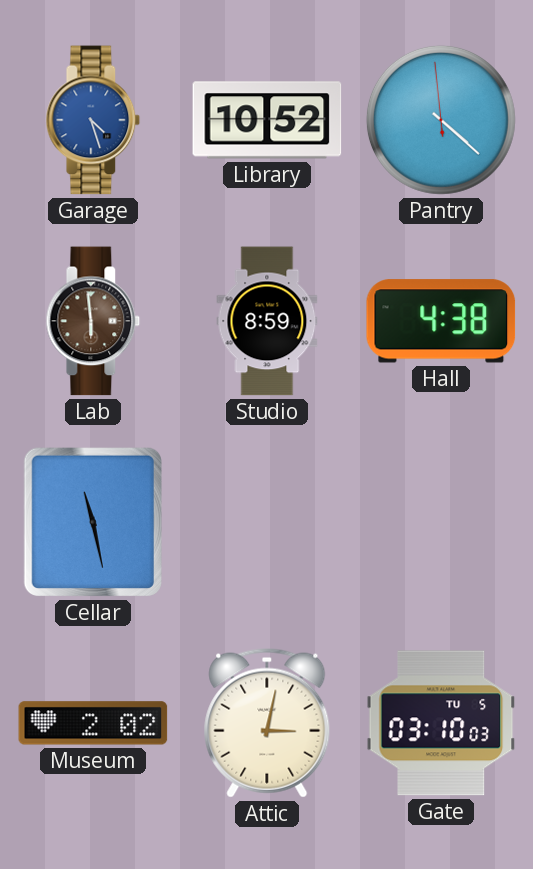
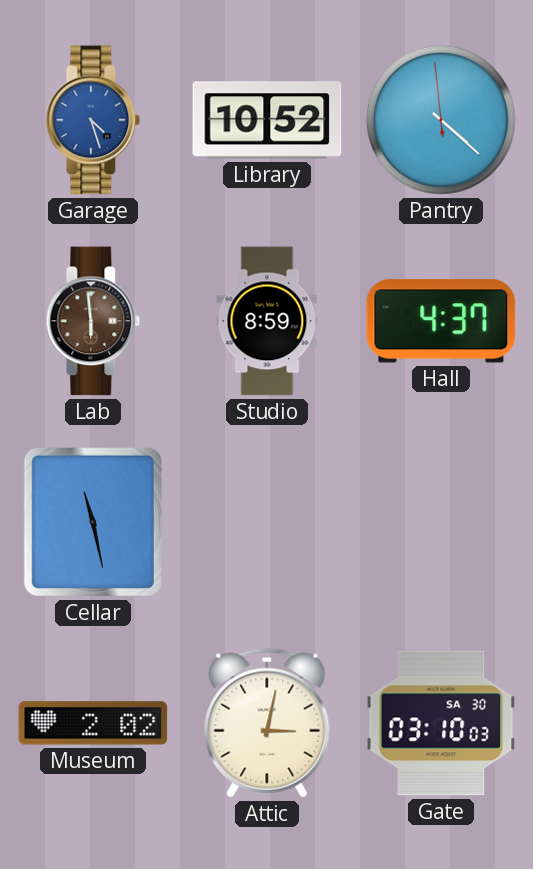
Hall: 4:38 -> 4:37
Gate date: TU 5 -> SA 30
